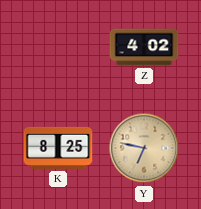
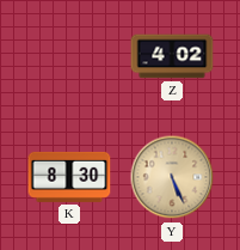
K: 8:25 -> 8:30
Y: 6:47 -> 5:26
